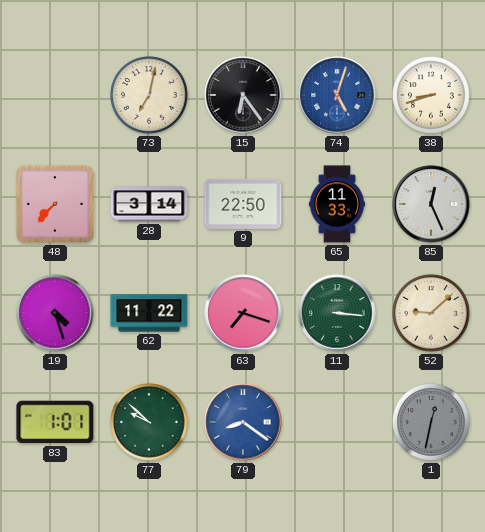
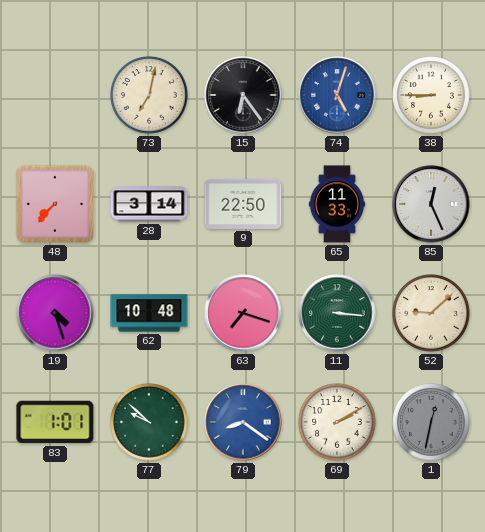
38: 8:42 -> 8:45
62: 11:22 -> 10:48
69: none -> 2:10
